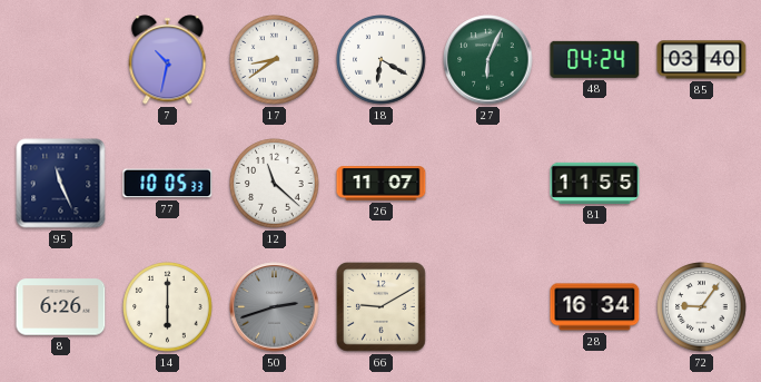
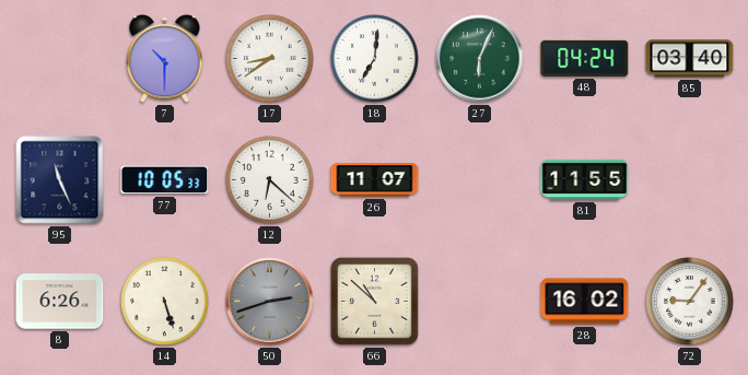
7: 10:32 -> 10:30
18: 6:20 -> 7:01
12: 11:22 -> 6:22
14: 6:00 -> 5:27
66: 9:10 -> 10:52
28: 16:34 -> 16:02
